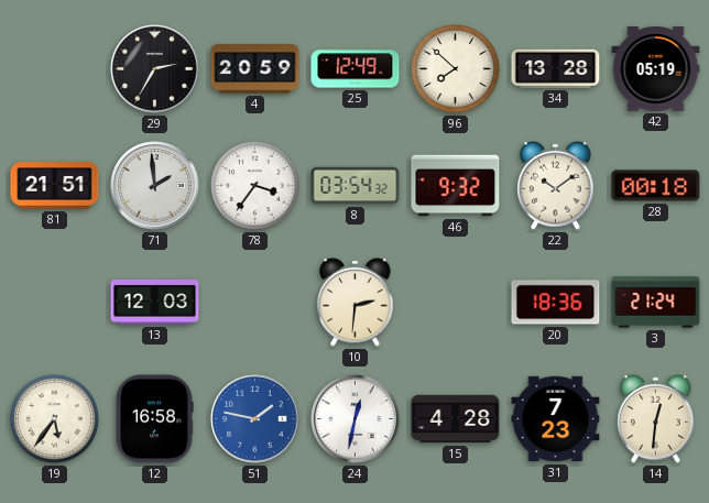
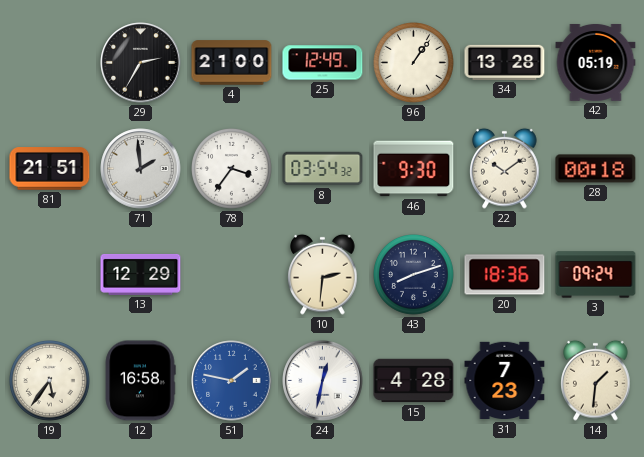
4: 20:59 -> 21:00
96: 7:52 -> 1:06
46: 9:32 -> 9:30
13: 12:03 -> 12:29
43: none -> 8:12
3: 21:24 -> 09:24
14: 12:31 -> 1:31
